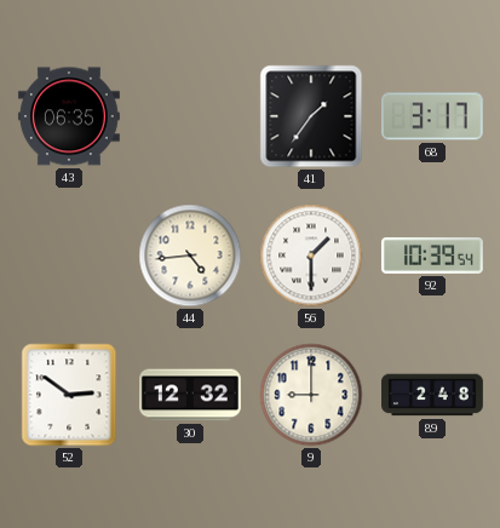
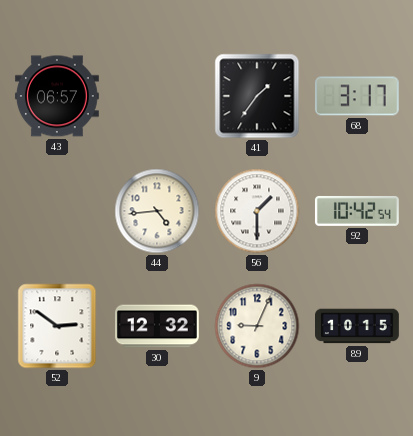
43: 06:35 -> 06:57
92: 10:39 -> 10:42
9: 9:00 -> 9:04
89: 2:48 -> 10:15
